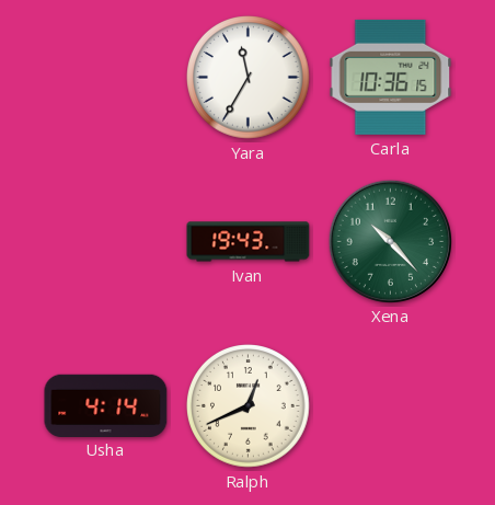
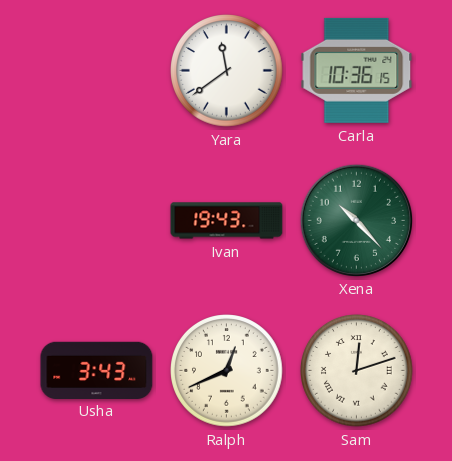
Yara: 11:35 -> 11:39
Usha: 4:14 -> 3:43
Sam: none -> 12:12
